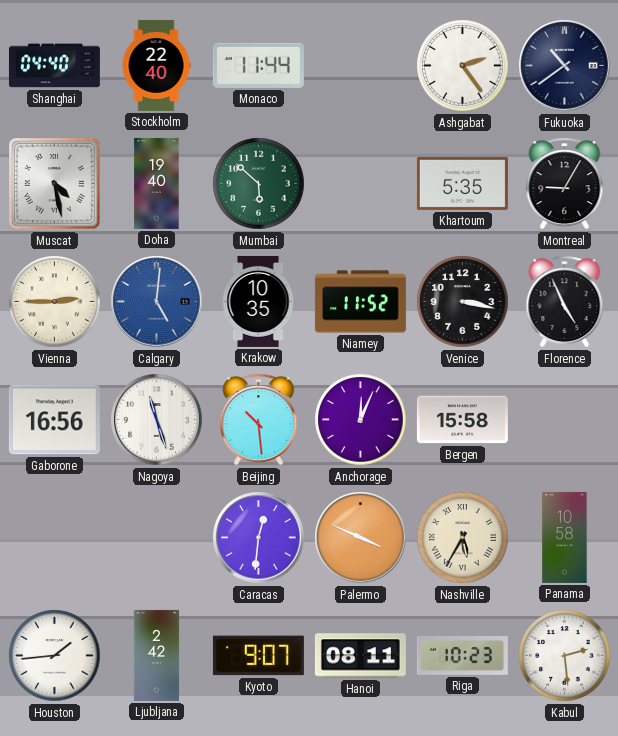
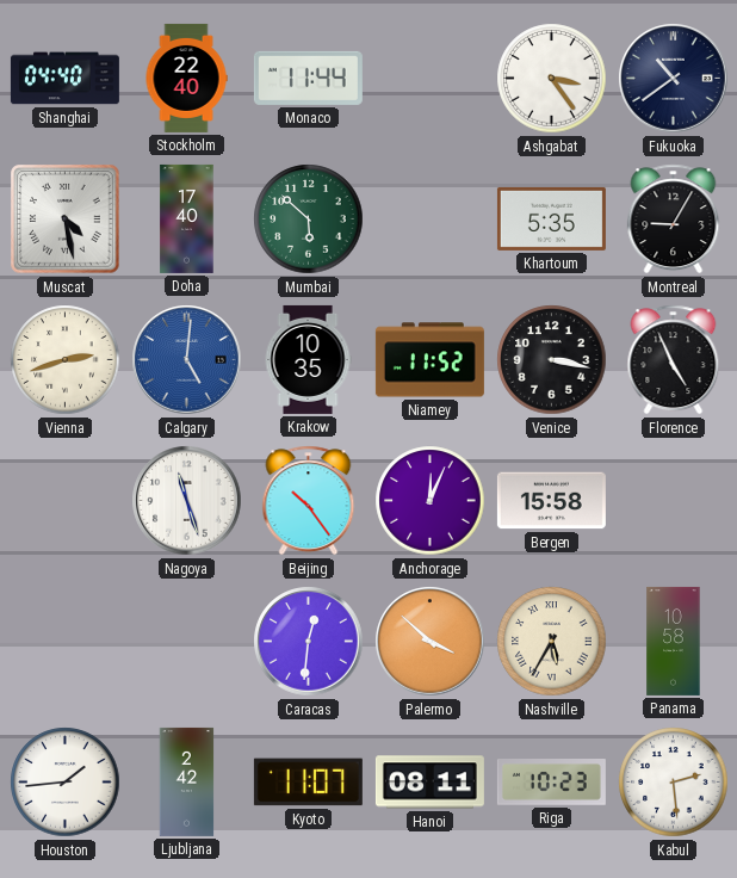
Ashgabat: 2:24 -> 3:24
Doha: 19:40 -> 17:40
Vienna: 2:45 -> 2:42
Gaborone: 16:56 -> none
Beijing: 10:29 -> 10:24
Palermo: 3:49 -> 3:52
Kyoto: 9:07 -> 11:07
